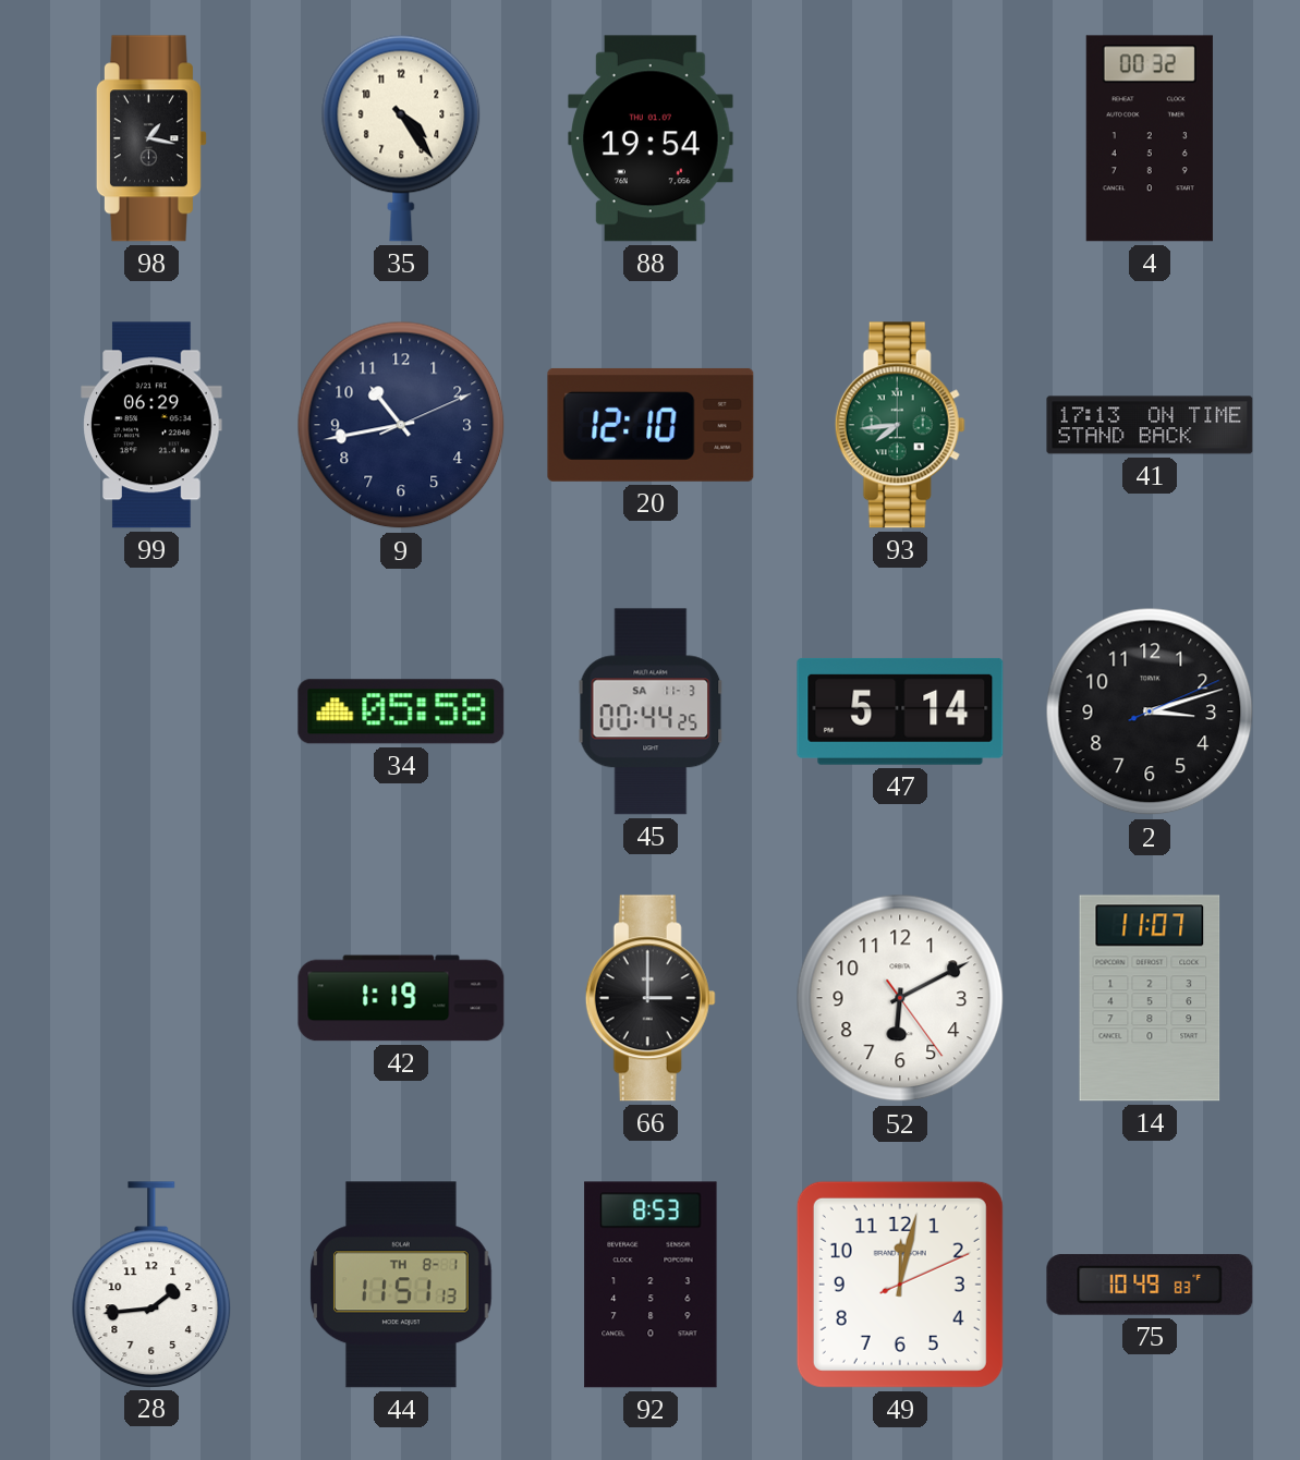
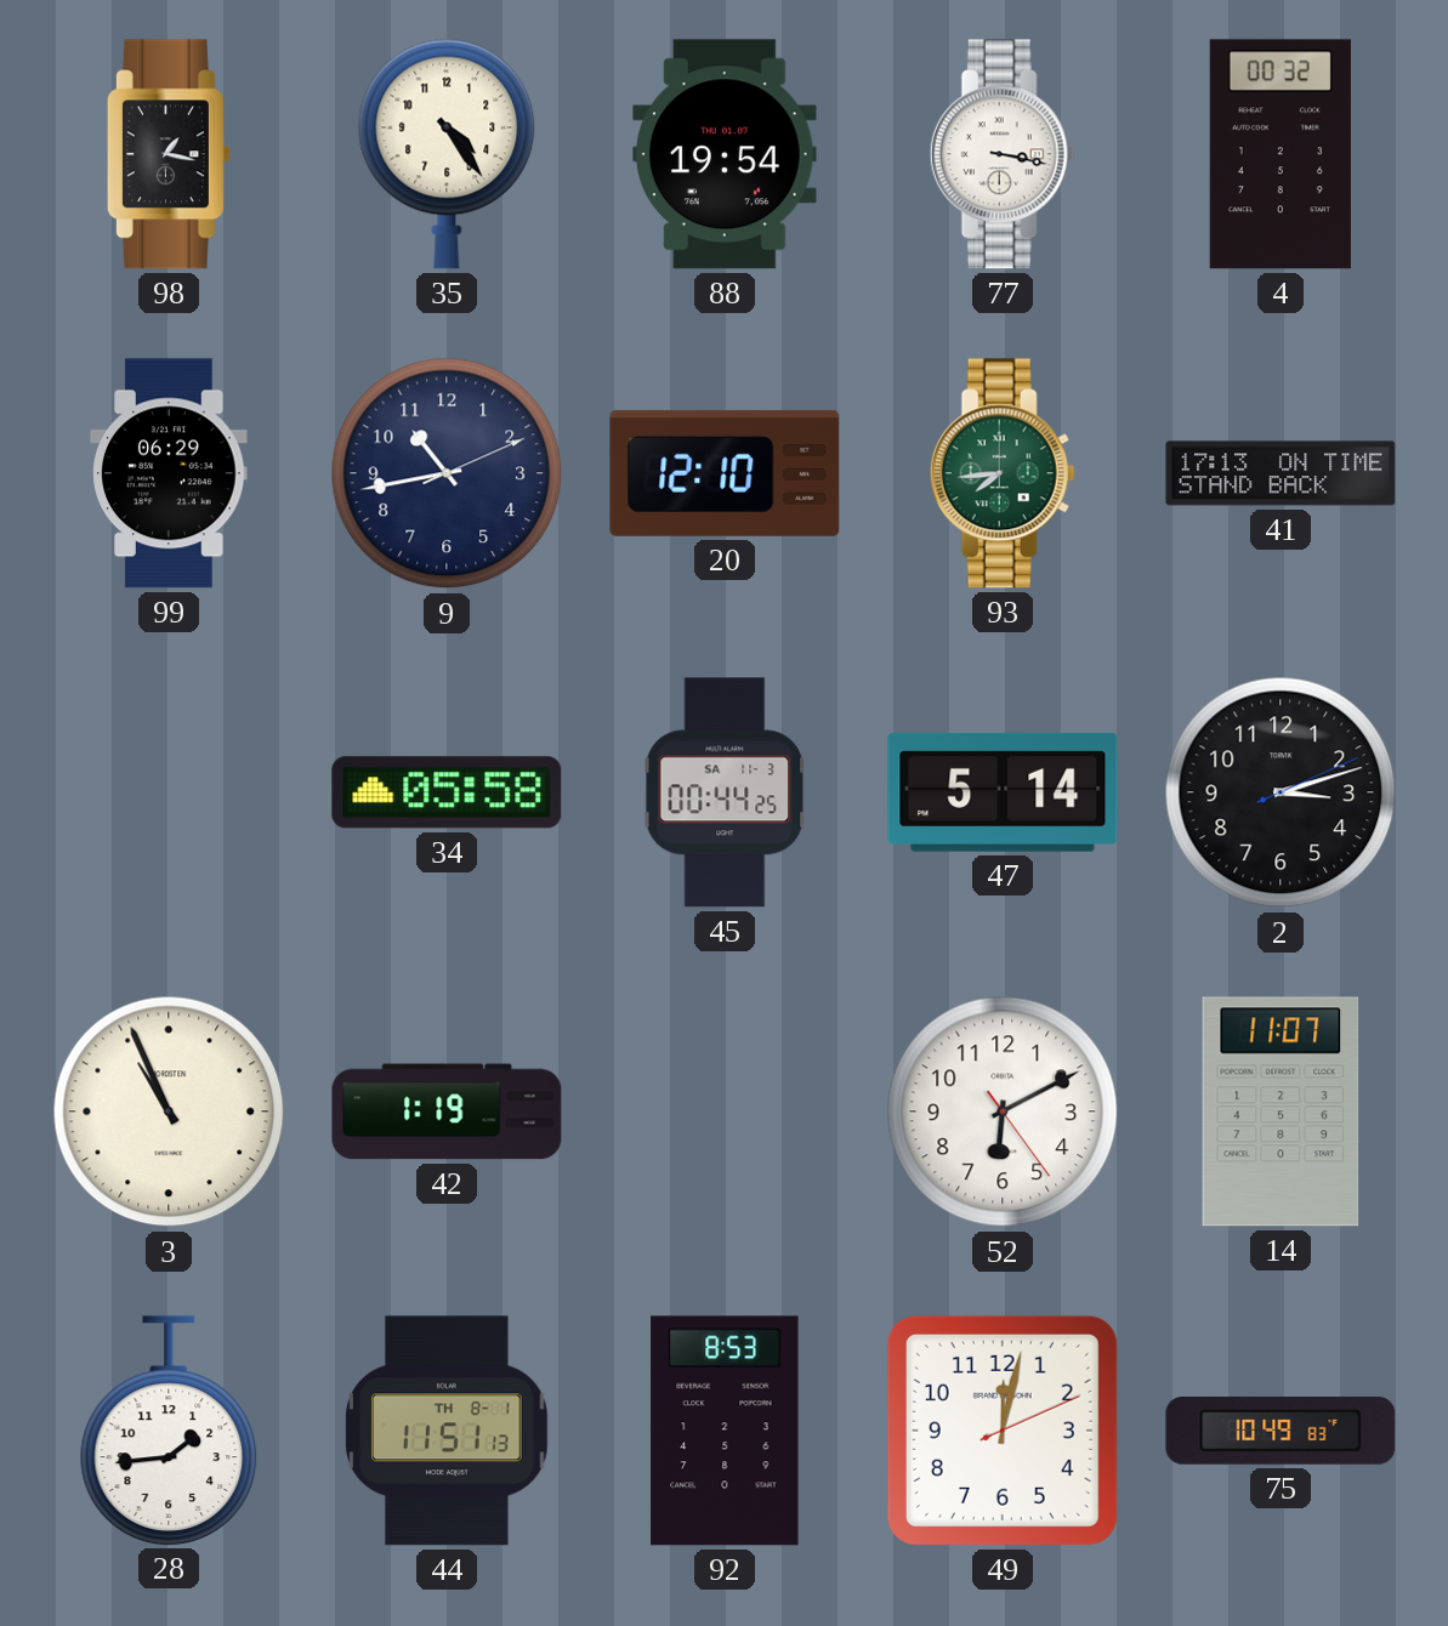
77: none -> 3:17
3: none -> 10:56
66: 3:00 -> none
